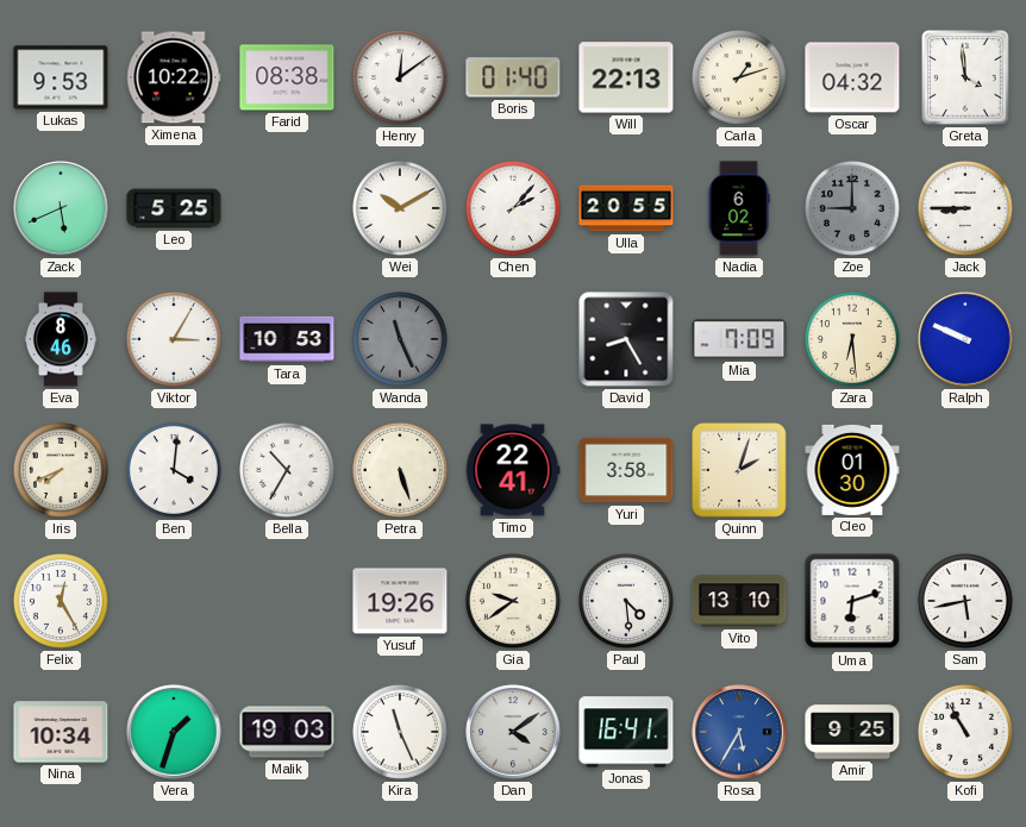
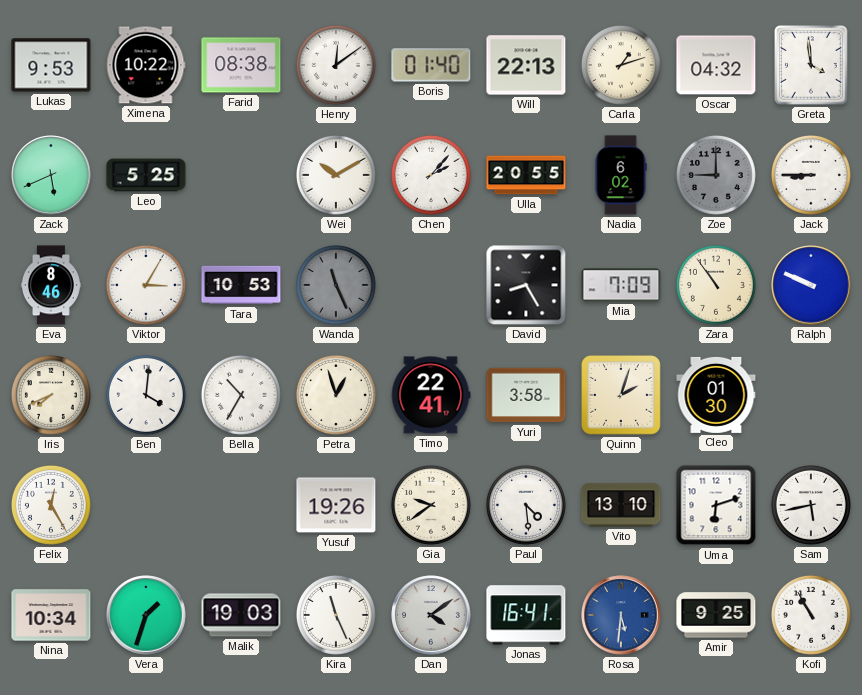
Zara: 6:29 -> 10:54
Petra: 5:27 -> 12:57
Rosa: 5:35 -> 5:31
